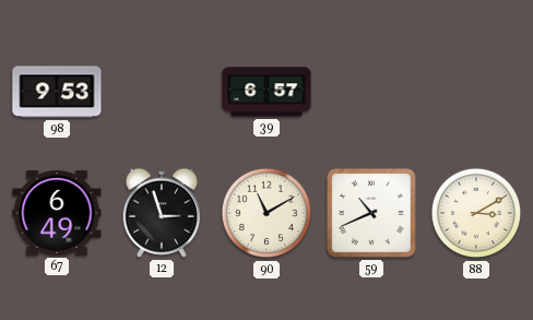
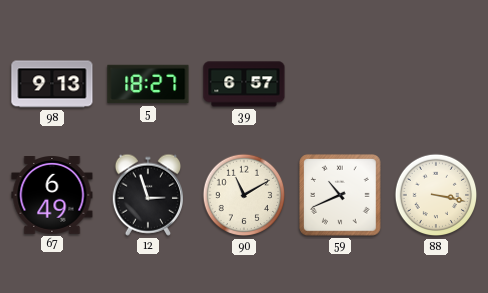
98: 9:53 -> 9:13
5: none -> 18:27
88: 3:10 -> 3:17
